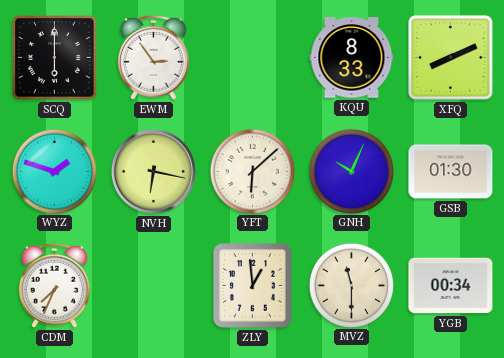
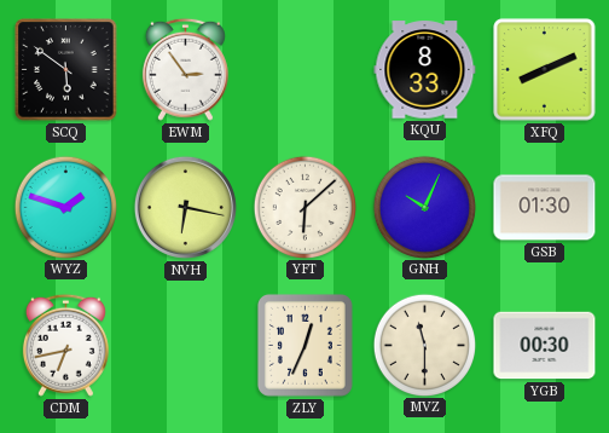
SCQ: 6:00 -> 5:51
CDM: 7:34 -> 6:43
ZLY: 12:59 -> 12:34
YGB: 00:34 -> 00:30
